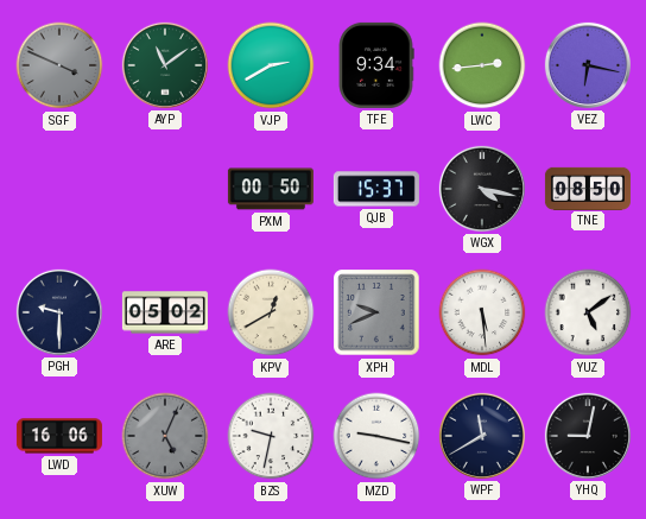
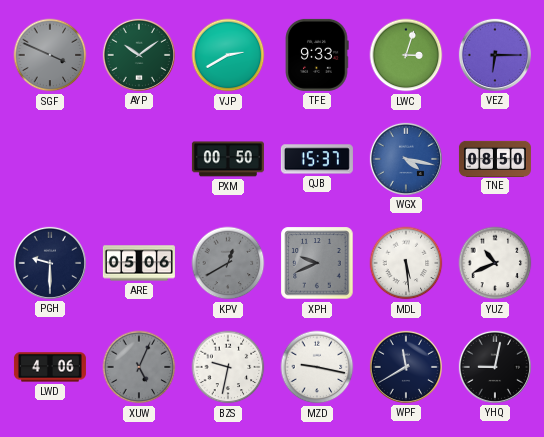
AYP: 11:09 -> 10:09
TFE: 9:34 -> 9:33
LWC: 2:44 -> 3:03
VEZ: 6:17 -> 6:15
WGX dial: black -> blue
ARE: 05:02 -> 05:06
KPV dial: cream -> grey
YUZ: 5:09 -> 10:41
LWD: 16:06 -> 4:06
